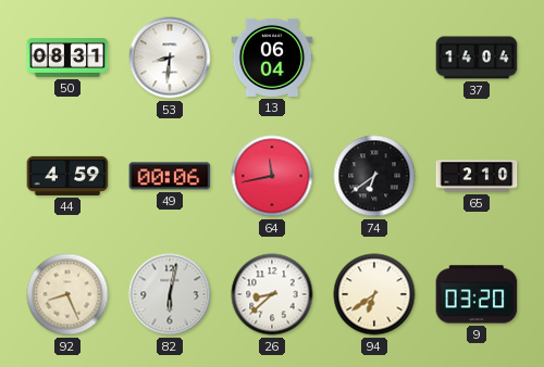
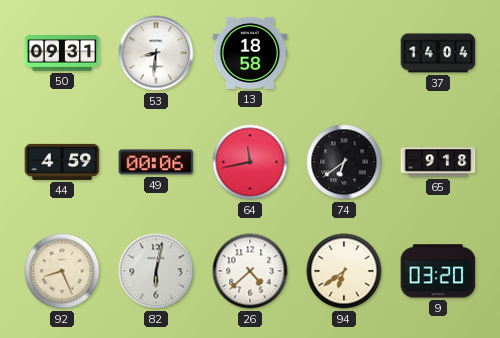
50: 08:31 -> 09:31
13: 06:04 -> 18:58
65: 2:10 -> 9:18
26: 8:38 -> 4:38
